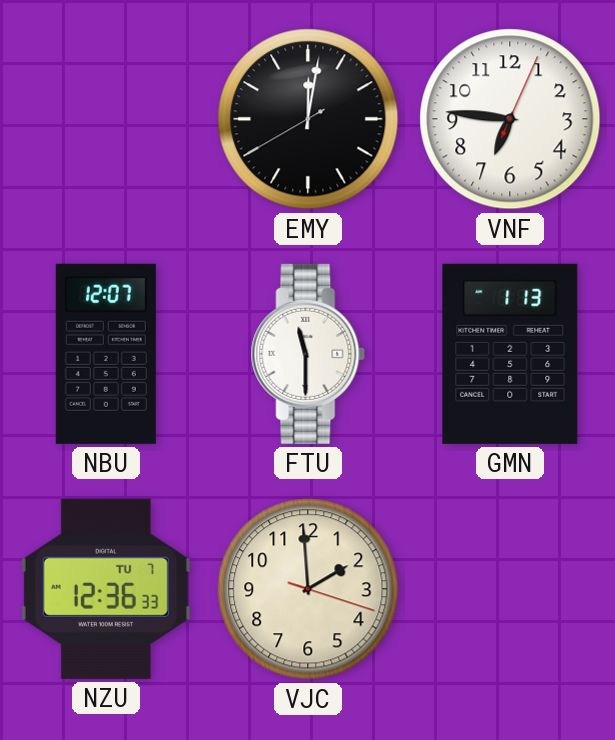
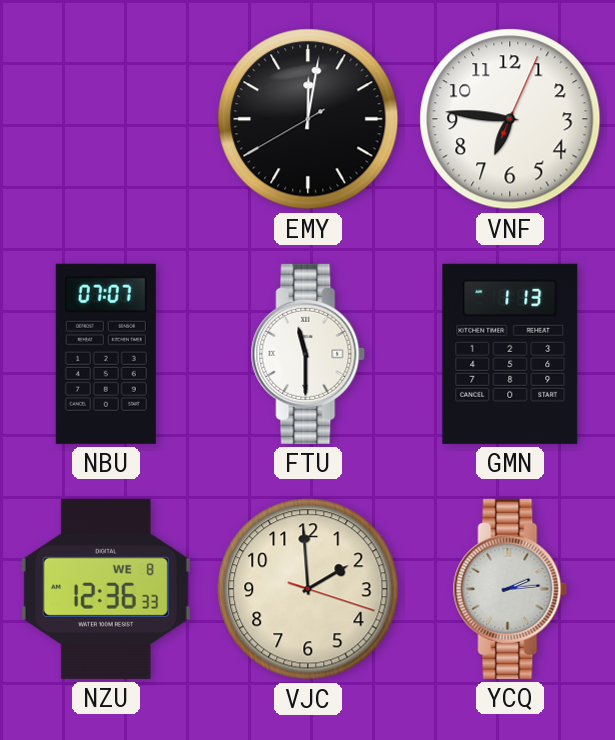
NBU: 12:07 -> 07:07
NZU date: TU 7 -> WE 8
YCQ: none -> 2:14
